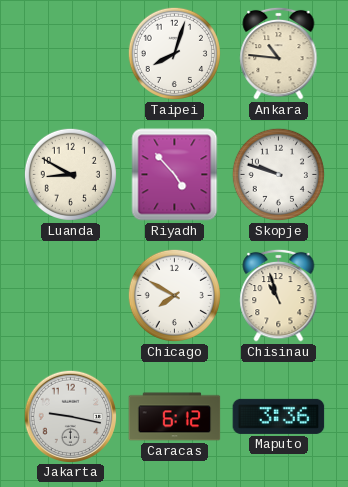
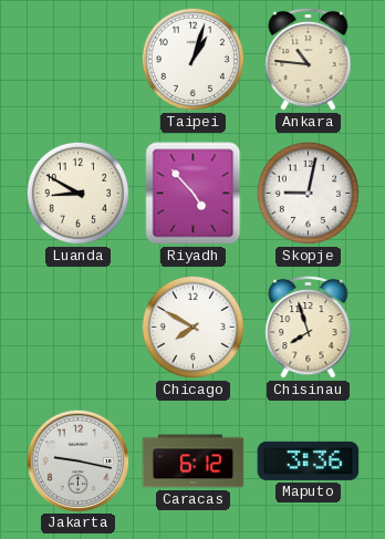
Taipei: 8:03 -> 1:03
Skopje: 9:48 -> 9:02
Chisinau: 10:57 -> 7:57
